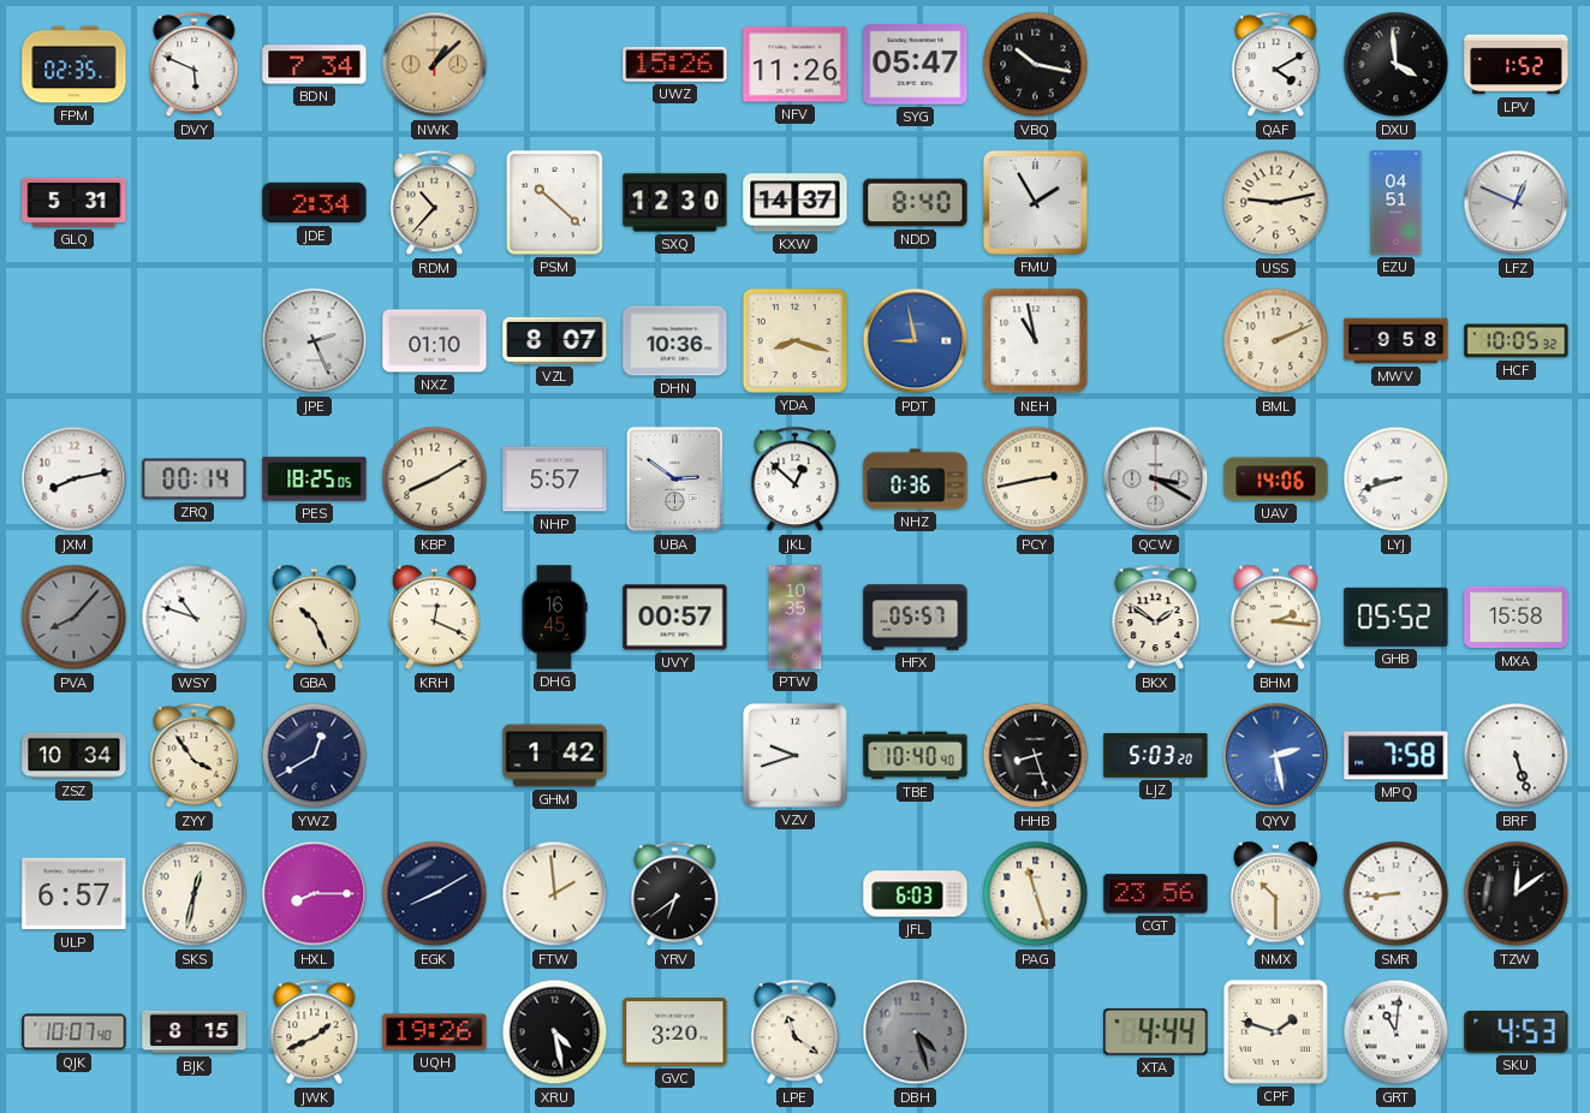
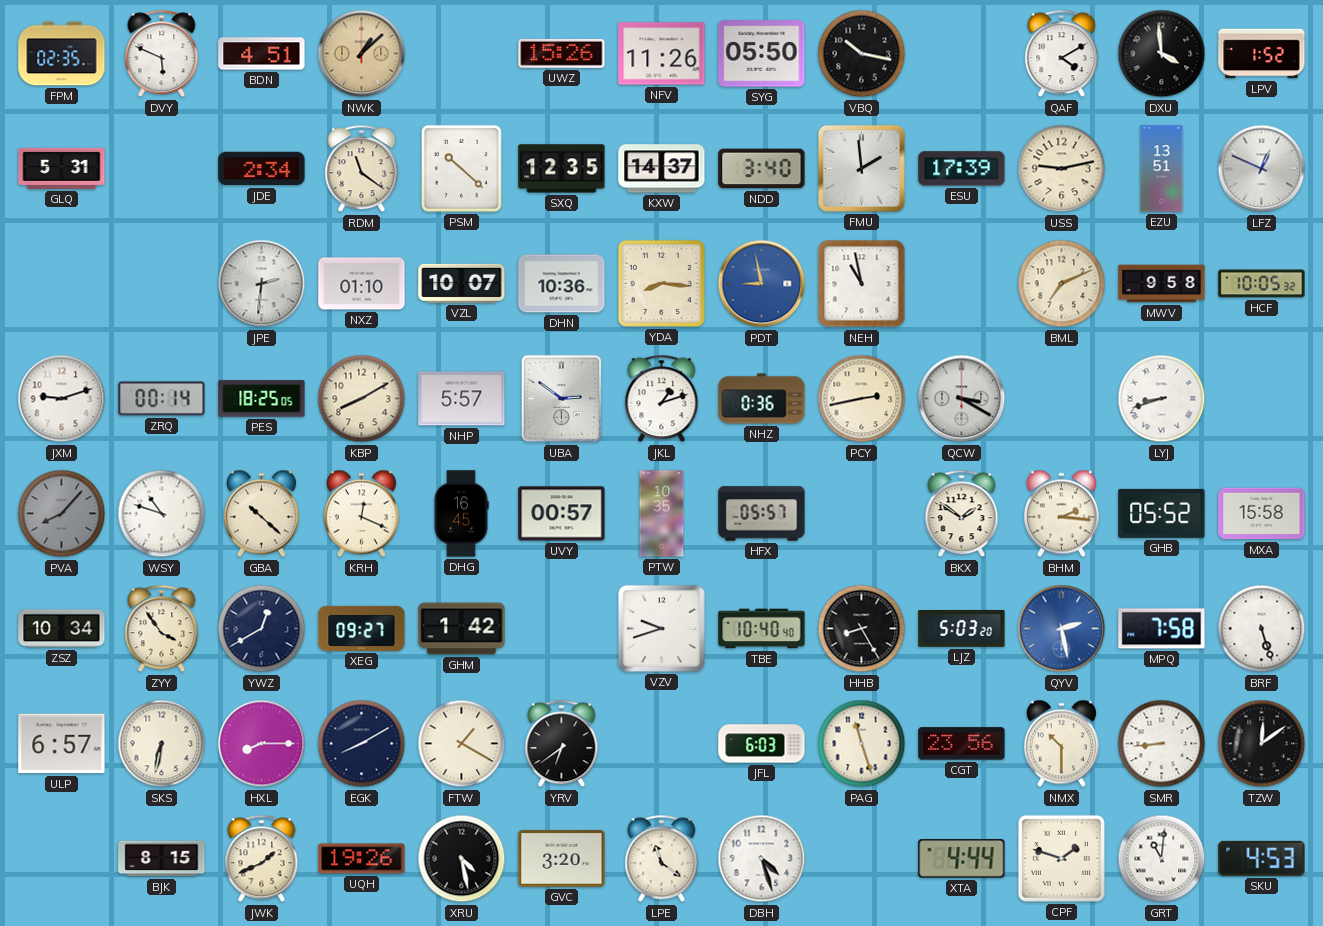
BDN: 7:34 -> 4:51
SYG: 05:47 -> 05:50
RDM: 10:37 -> 11:21
SXQ: 12:30 -> 12:35
NDD: 8:40 -> 3:40
FMU: 1:55 -> 1:59
ESU: none -> 17:39
EZU: 04:51 -> 13:51
JPE: 2:26 -> 2:31
VZL: 8:07 -> 10:07
YDA: 8:18 -> 8:16
BML: 2:11 -> 7:11
JXM: 8:13 -> 9:12
JKL: 12:52 -> 1:12
UAV: 14:06 -> none
GBA: 10:26 -> 10:22
XEG: none -> 09:27
HHB: 8:27 -> 8:25
SKS: 12:32 -> 6:32
FTW: 1:59 -> 1:20
QJK: 10:07 -> none
DBH dial: grey -> white
